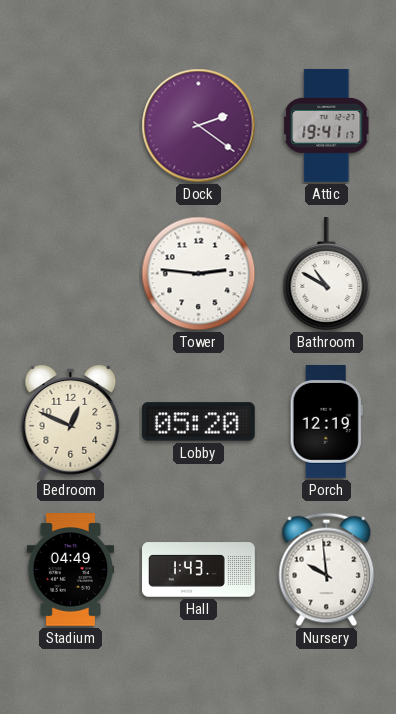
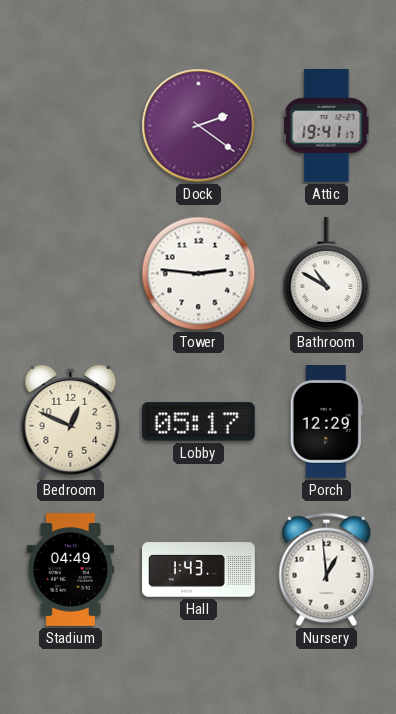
Lobby: 05:20 -> 05:17
Porch: 12:19 -> 12:29
Nursery: 9:59 -> 12:59
